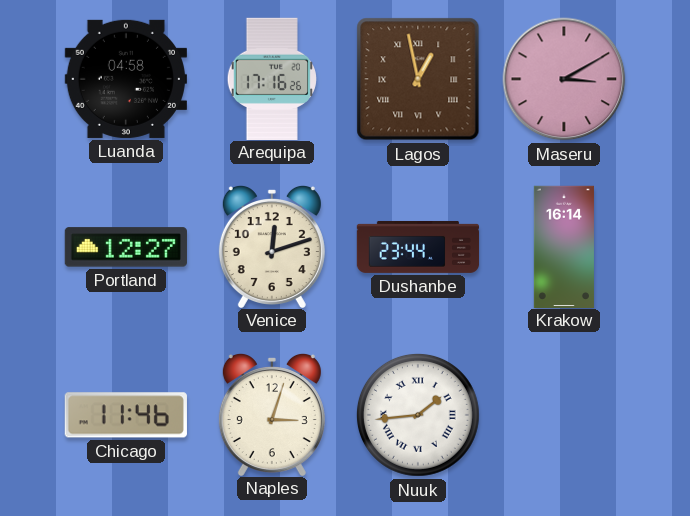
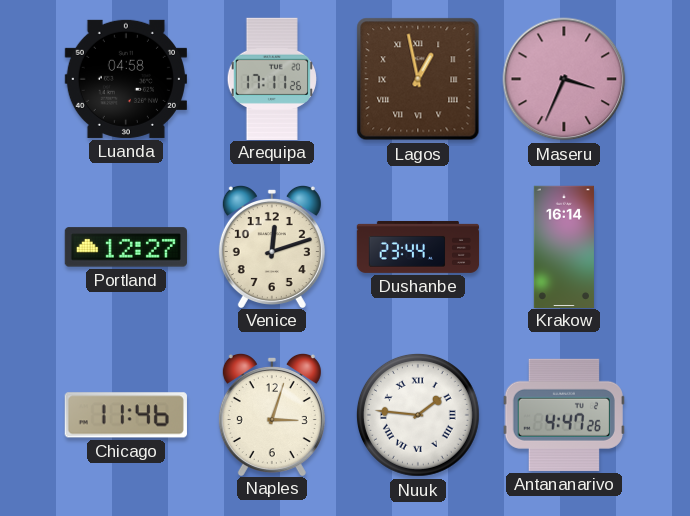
Arequipa: 17:16 -> 17:11
Maseru: 3:10 -> 3:34
Nuuk: 1:44 -> 1:46
Antananarivo: none -> 4:47
